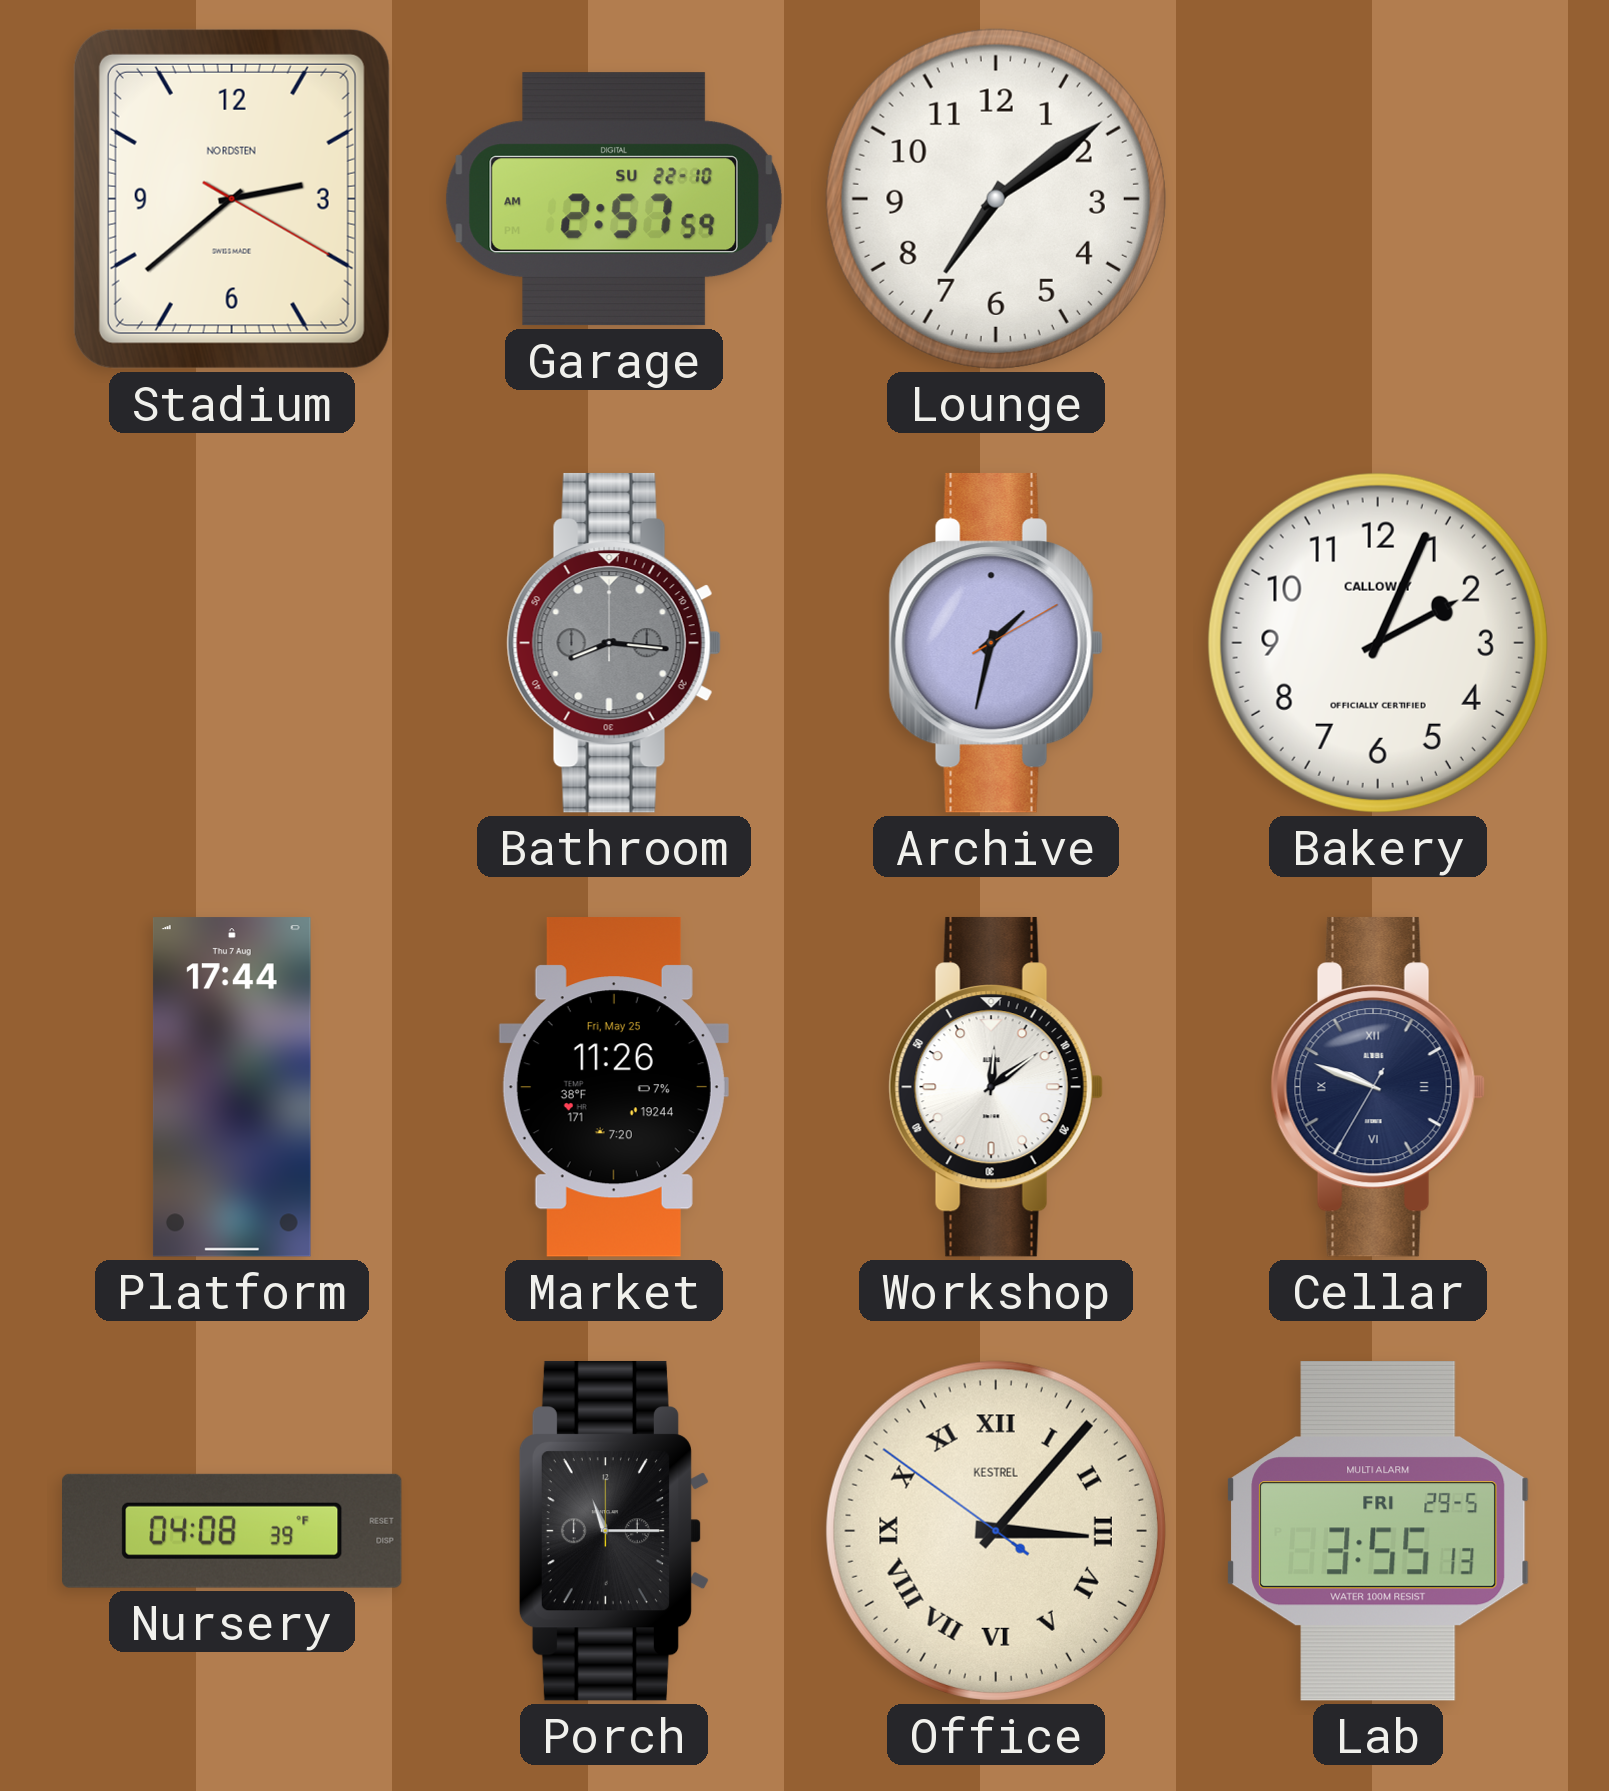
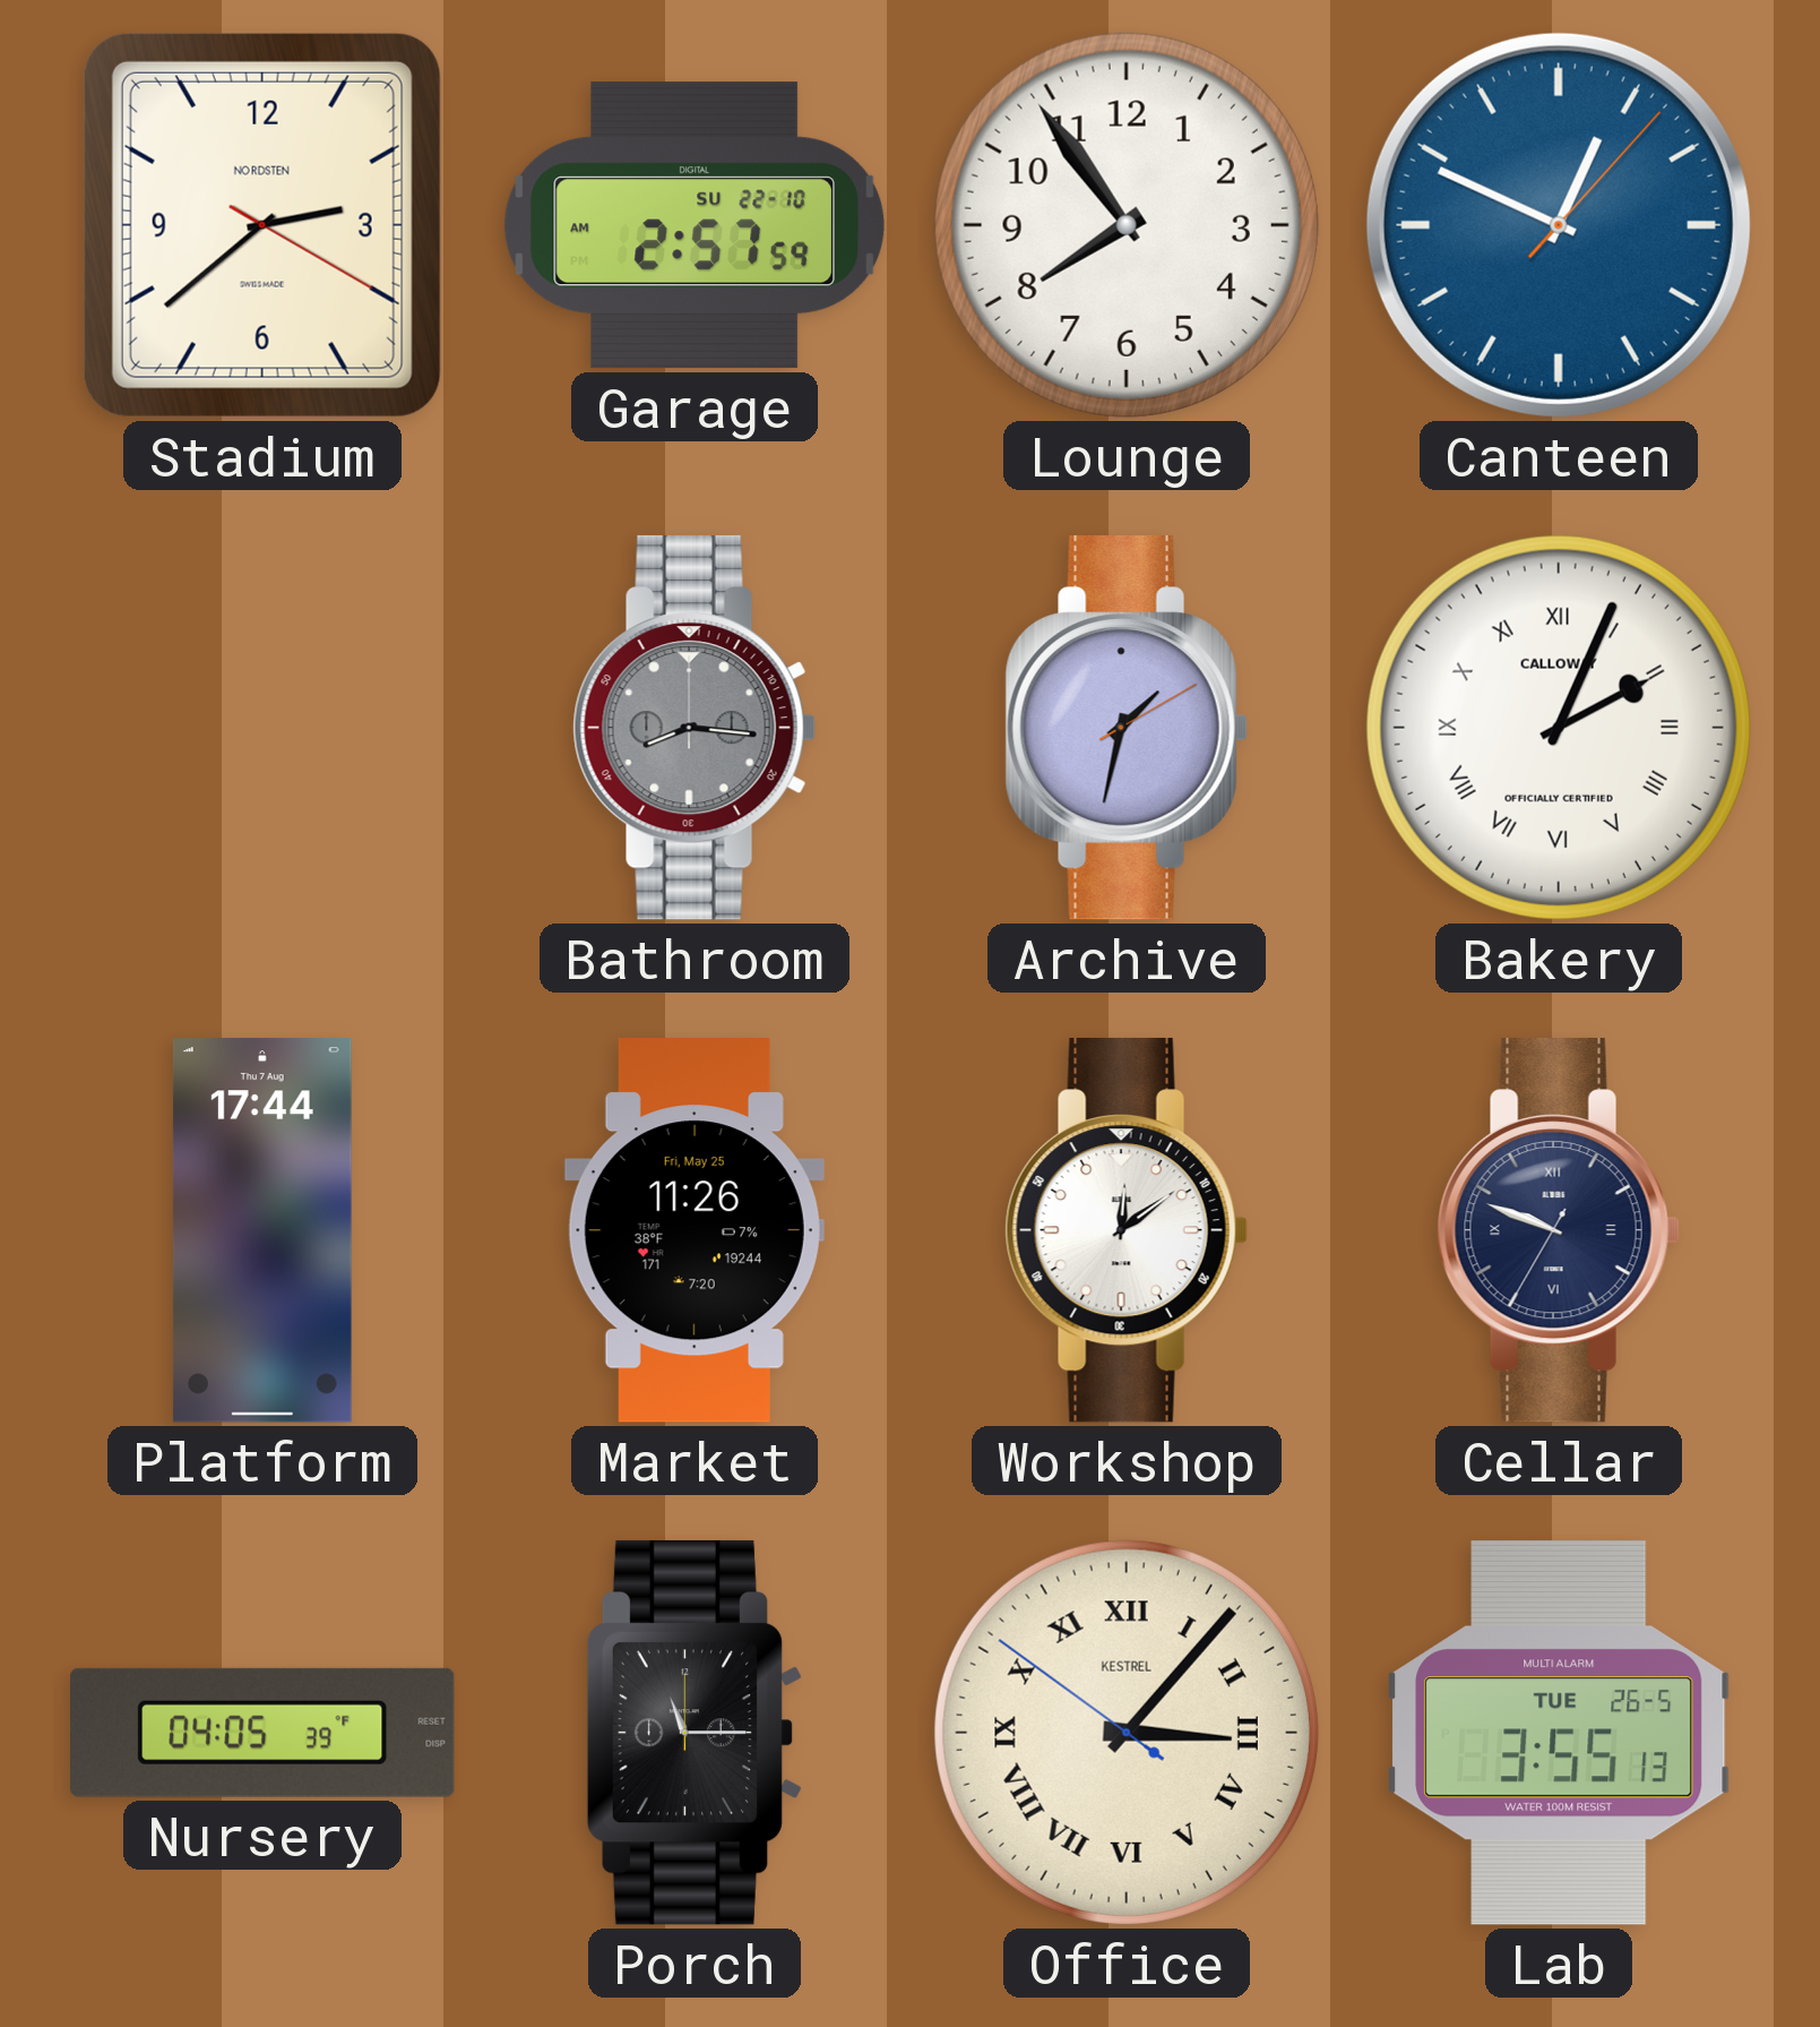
Lounge: 7:09 -> 7:54
Canteen: none -> 12:49
Bakery numerals: Arabic -> Roman
Nursery: 04:08 -> 04:05
Lab date: FRI 29-5 -> TUE 26-5
